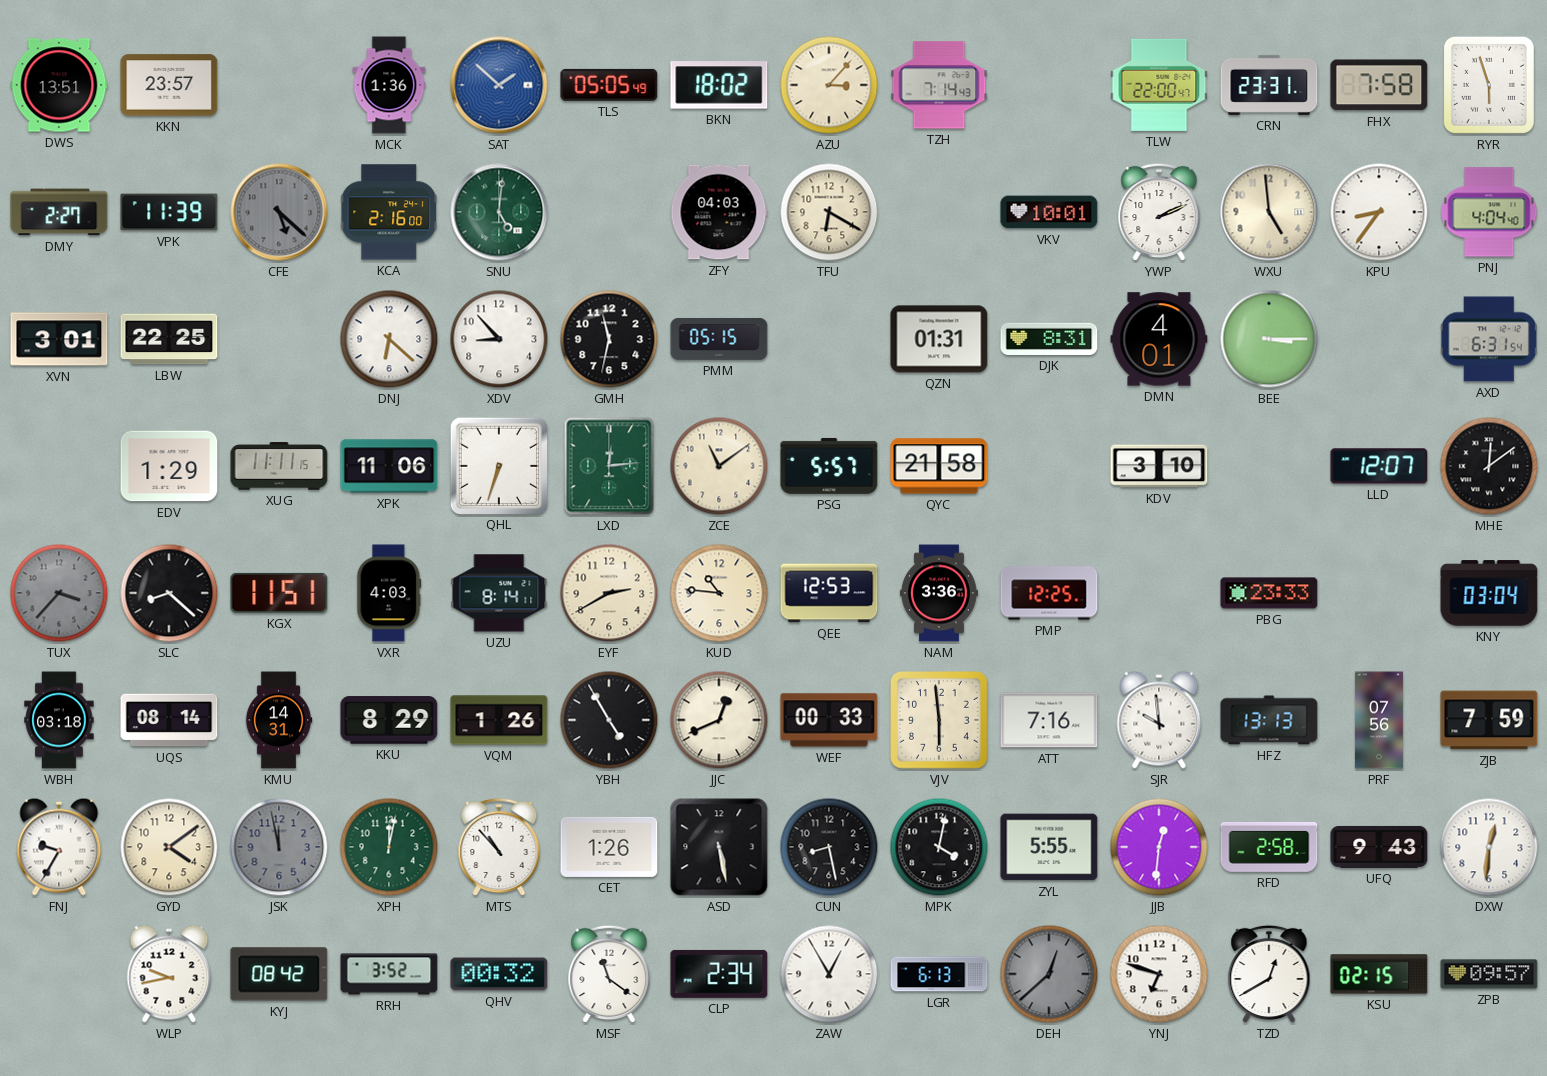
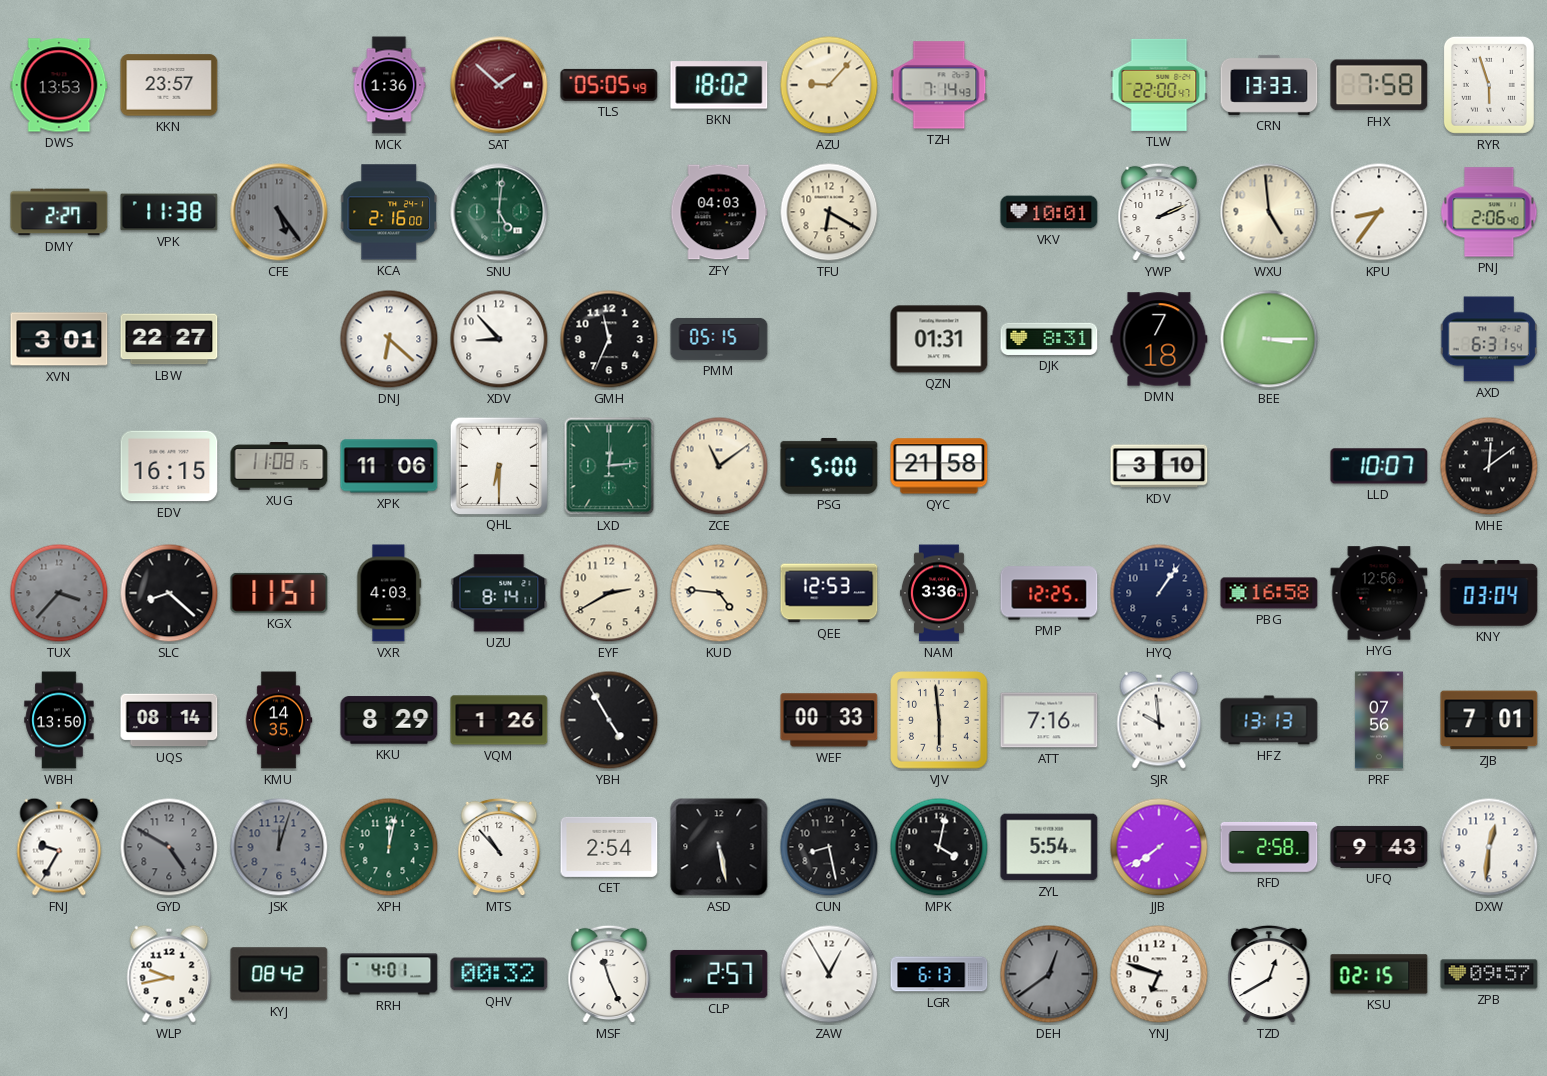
DWS: 13:51 -> 13:53
SAT dial: blue -> burgundy
AZU: 3:07 -> 9:07
CRN: 23:31 -> 13:33
VPK: 11:39 -> 11:38
CFE: 5:22 -> 5:24
PNJ: 4:04 -> 2:06
LBW: 22:25 -> 22:27
GMH: 11:32 -> 11:34
DMN: 4:01 -> 7:18
EDV: 1:29 -> 16:15
XUG: 11:11 -> 11:08
QHL: 6:33 -> 6:30
PSG: 5:57 -> 5:00
LLD: 12:07 -> 10:07
KUD: 10:46 -> 4:46
HYQ: none -> 1:06
PBG: 23:33 -> 16:58
HYG: none -> 12:56
WBH: 03:18 -> 13:50
KMU: 14:31 -> 14:35
JJC: 12:41 -> none
ZJB: 7:59 -> 7:01
GYD: 4:09 -> 4:50
GYD dial: cream -> grey
JSK: 11:58 -> 12:03
CET: 1:26 -> 2:54
ZYL: 5:55 -> 5:54
JJB: 12:31 -> 7:39
RRH: 3:52 -> 4:01
MSF: 11:21 -> 11:26
CLP: 2:34 -> 2:57
DEH: 12:38 -> 12:39
